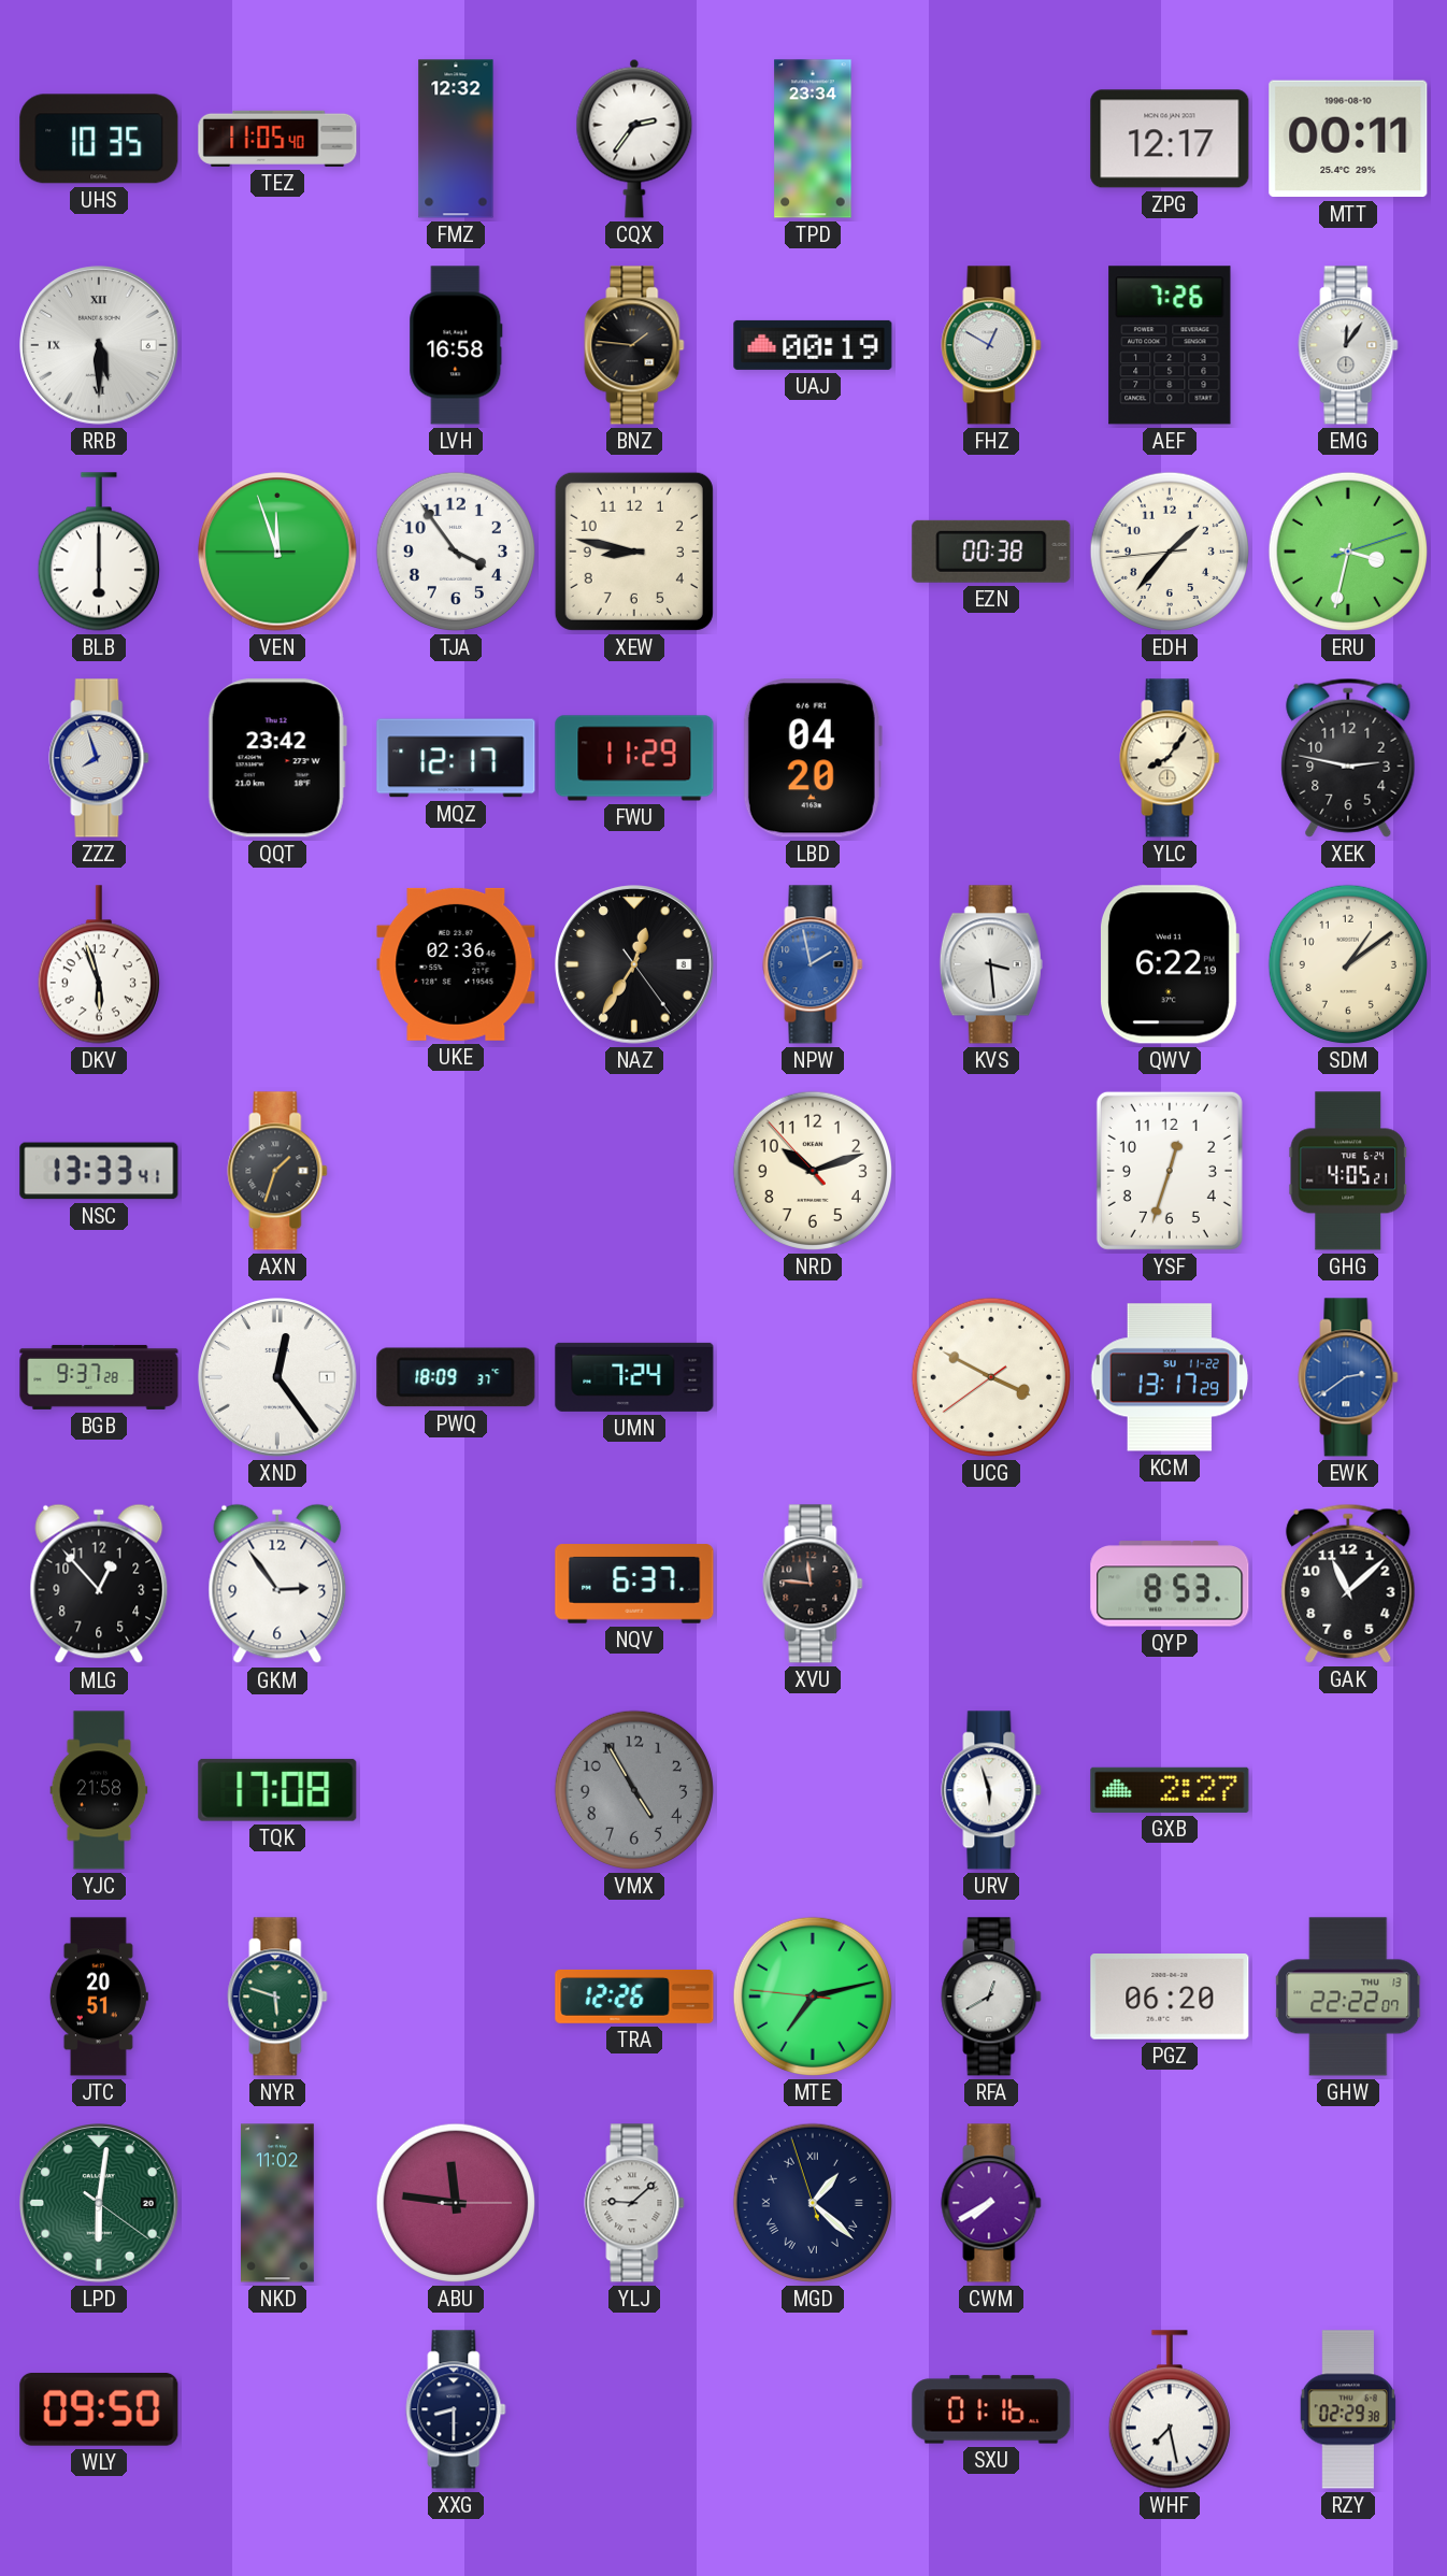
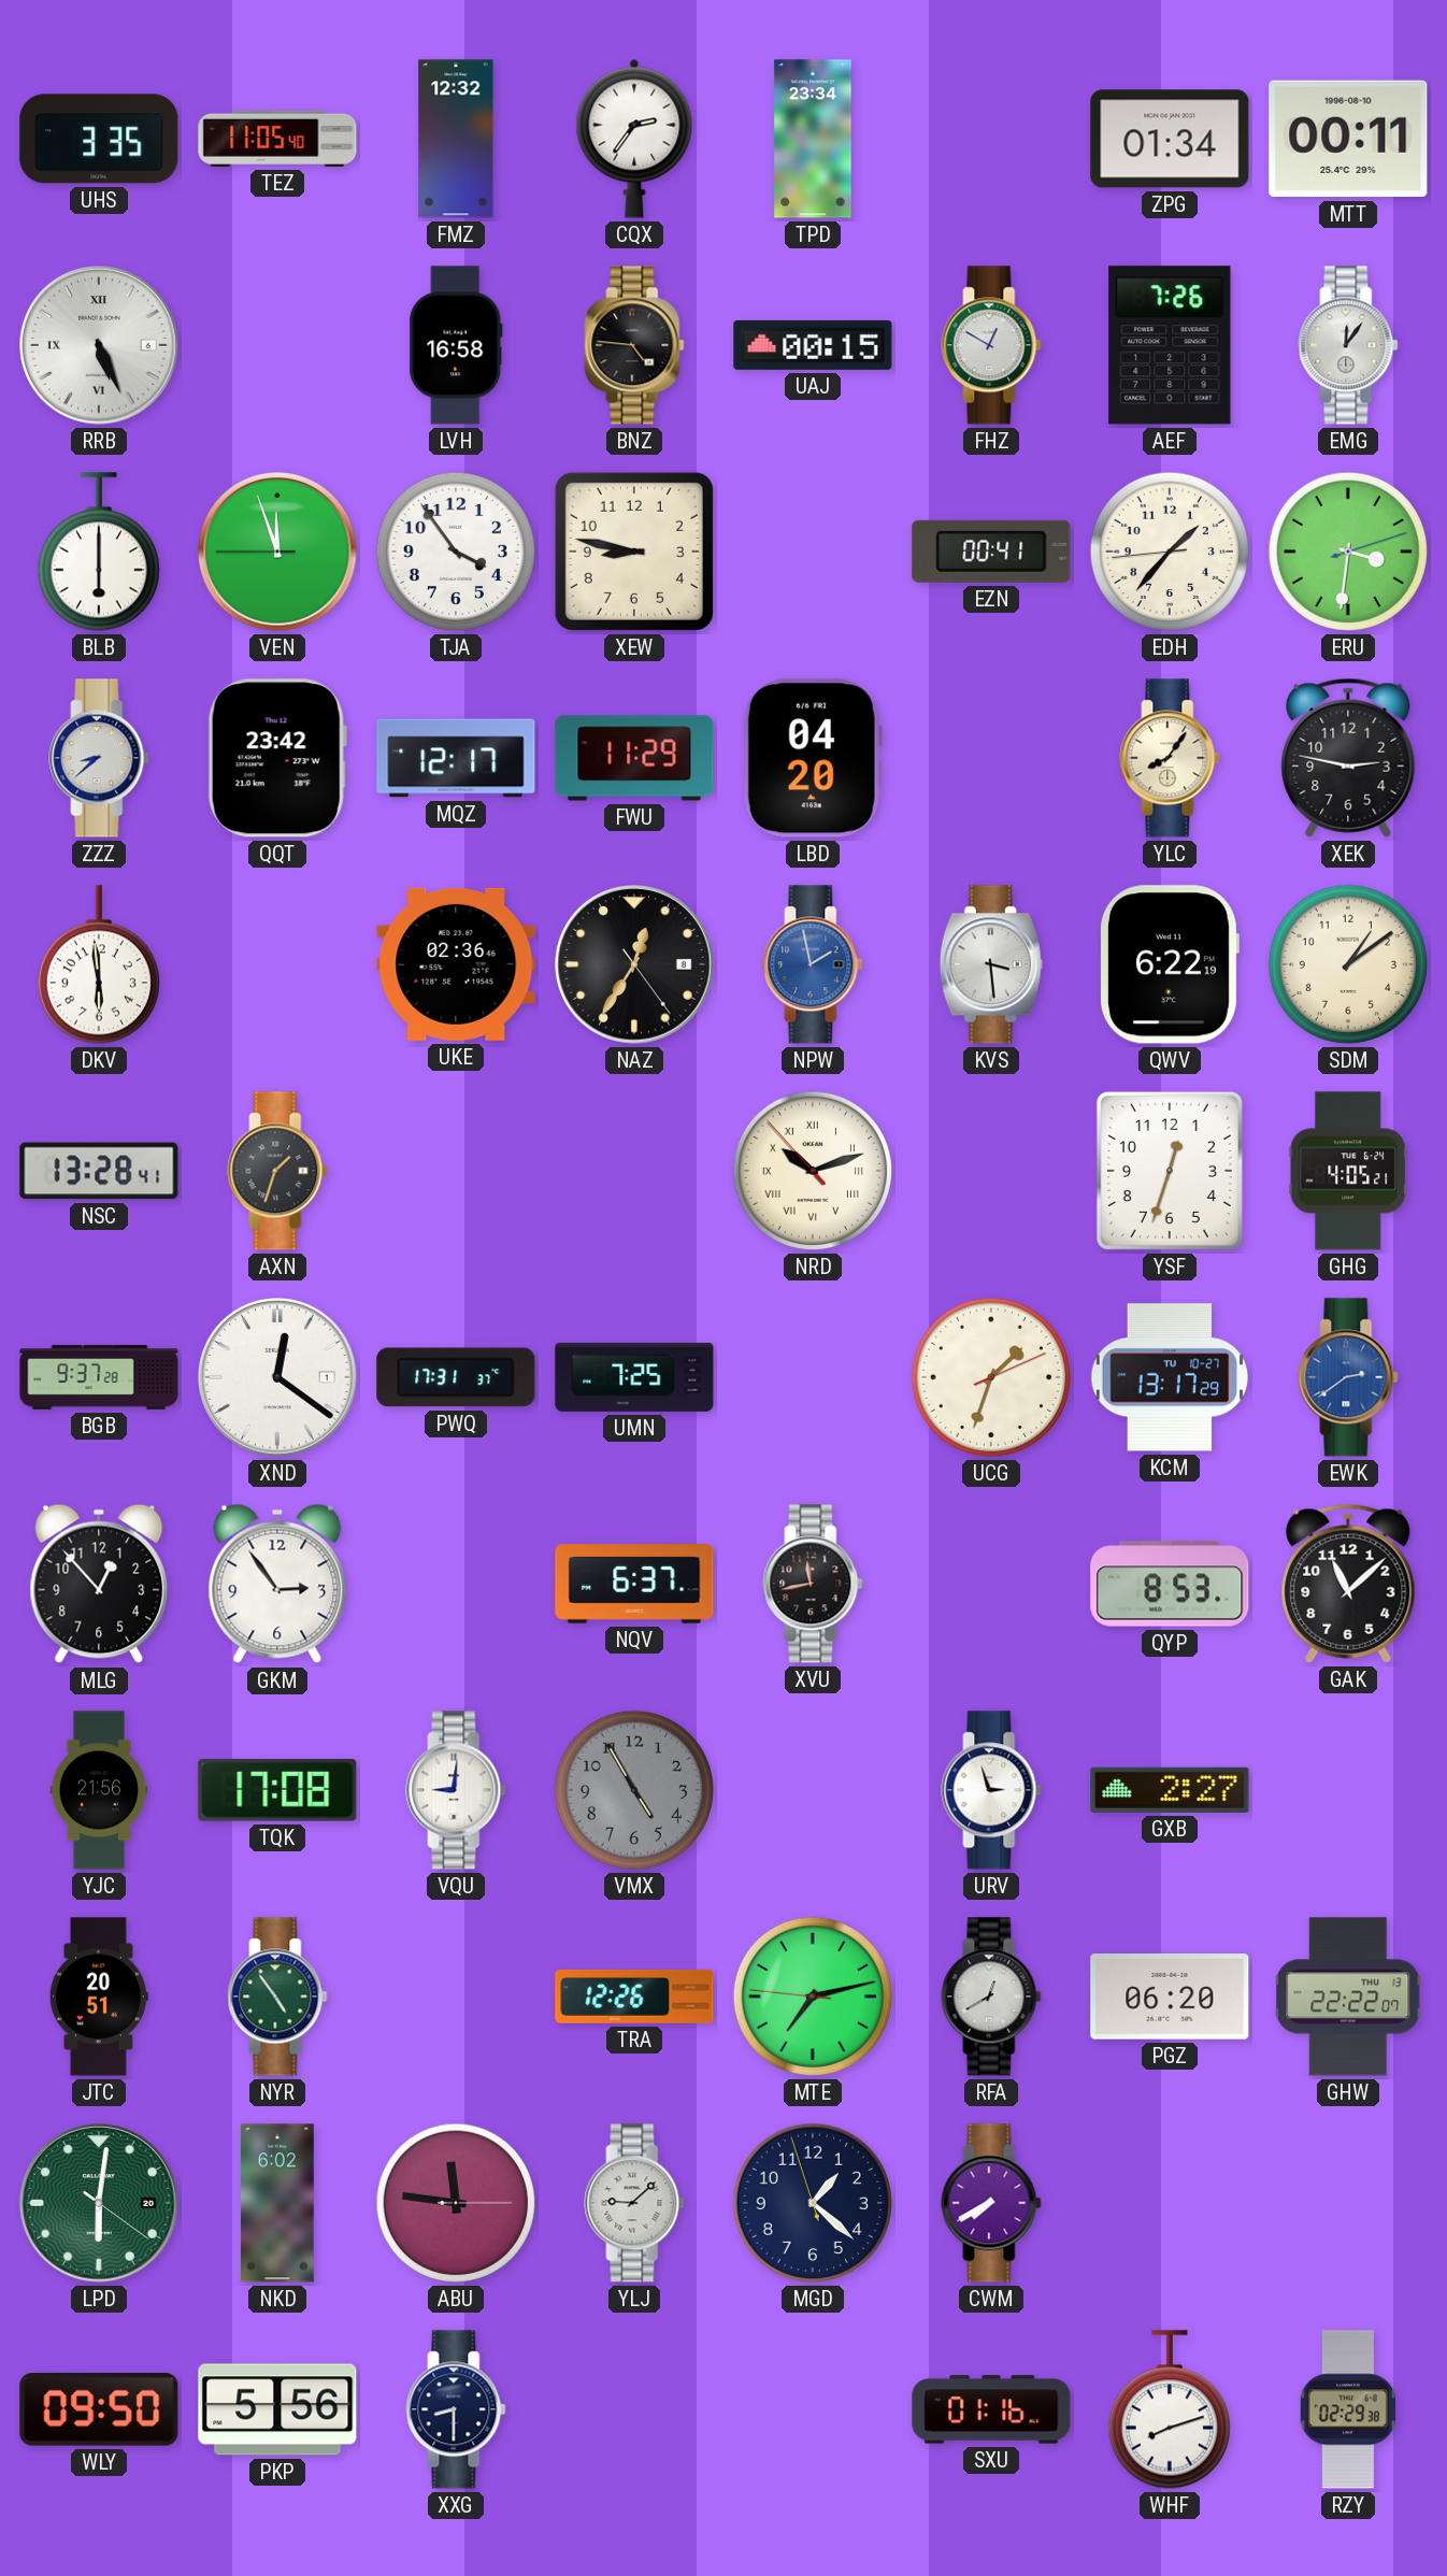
UHS: 10:35 -> 3:35
ZPG: 12:17 -> 01:34
RRB: 5:30 -> 5:26
BNZ: 1:46 -> 4:46
UAJ: 00:19 -> 00:15
EZN: 00:38 -> 00:41
ERU: 3:32 -> 3:31
ZZZ: 7:57 -> 8:38
DKV: 5:57 -> 5:59
NSC: 13:33 -> 13:28
NRD numerals: Arabic -> Roman
XND: 12:24 -> 12:21
PWQ: 18:09 -> 17:31
UMN: 7:24 -> 7:25
UCG: 3:49 -> 1:33
KCM date: SU 11-22 -> TU 10-27
XVU: 11:46 -> 11:43
YJC: 21:58 -> 21:56
VQU: none -> 9:01
URV: 5:57 -> 2:57
NYR: 5:48 -> 4:54
NKD: 11:02 -> 6:02
MGD numerals: Roman -> Arabic
PKP: none -> 5:56
WHF: 7:28 -> 8:12
